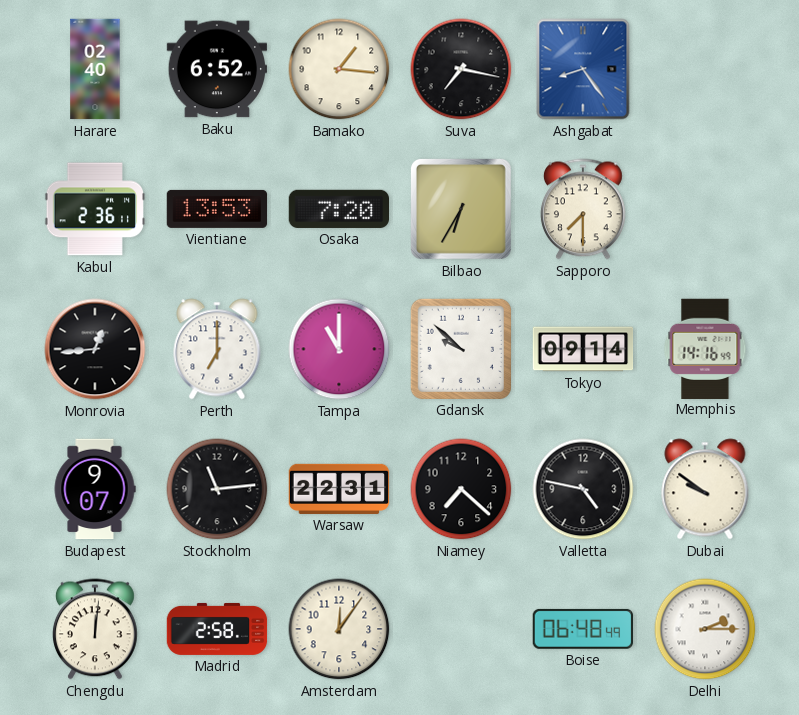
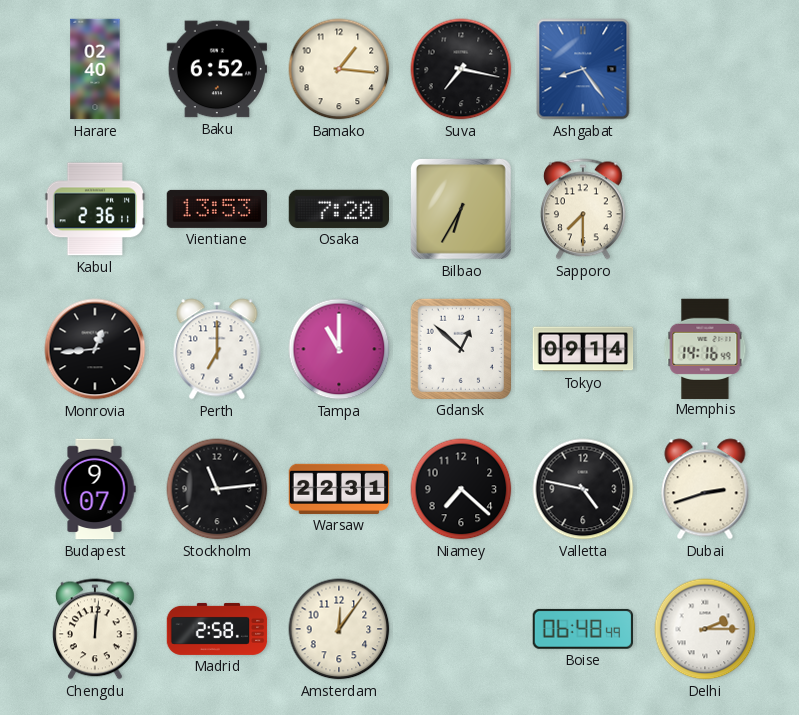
Gdansk: 9:52 -> 12:52
Dubai: 9:51 -> 2:42
